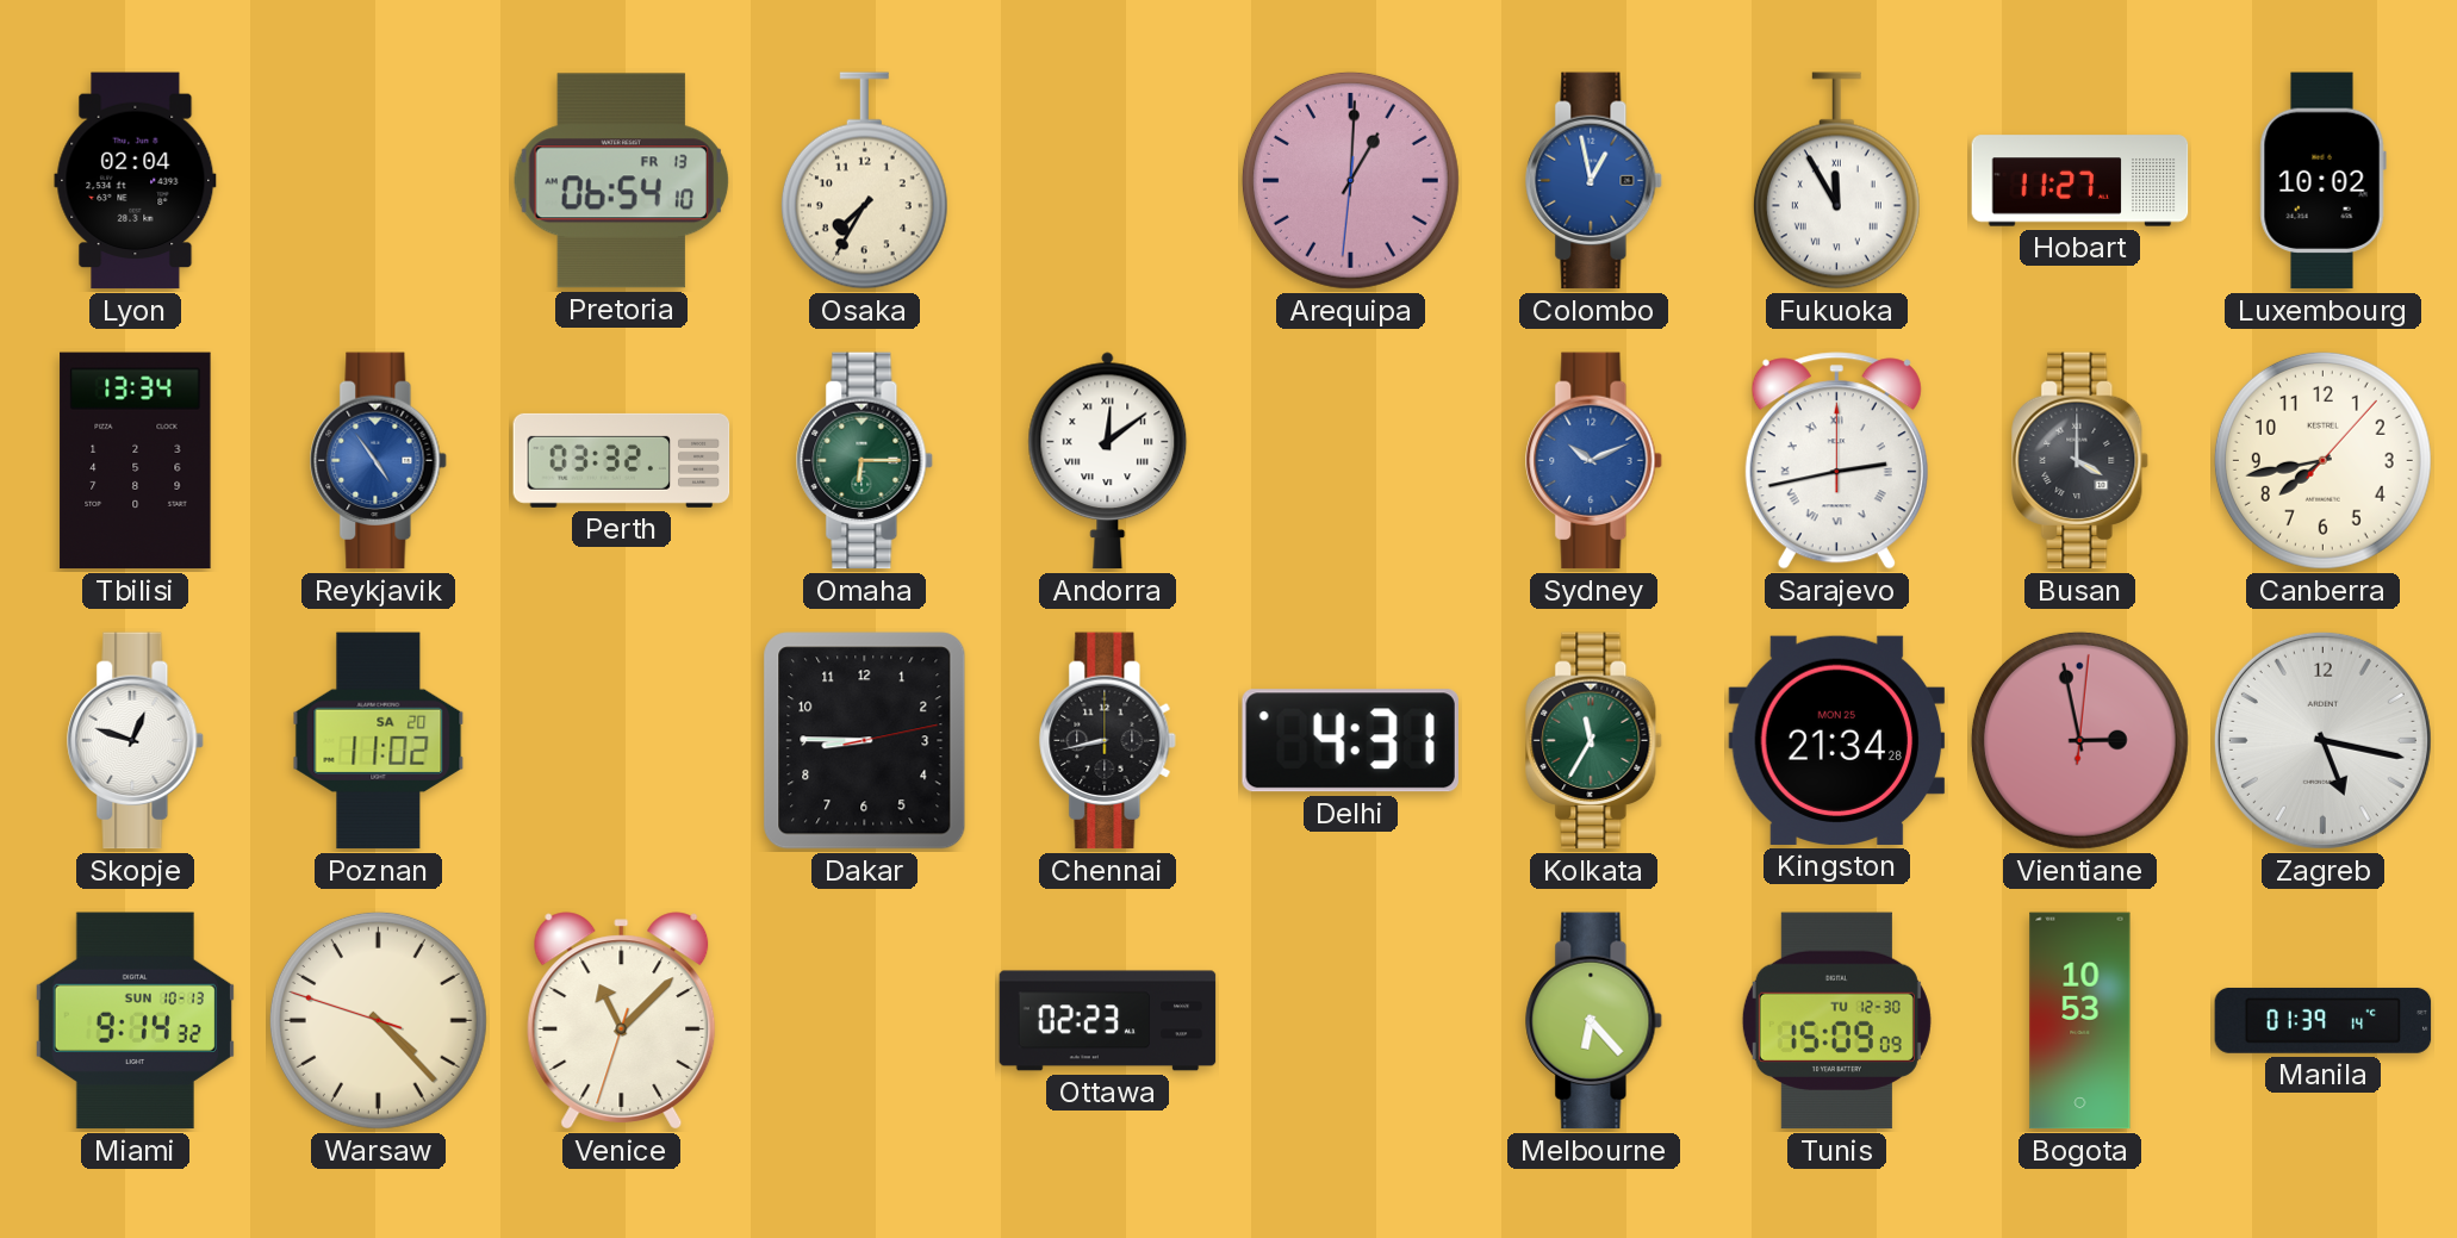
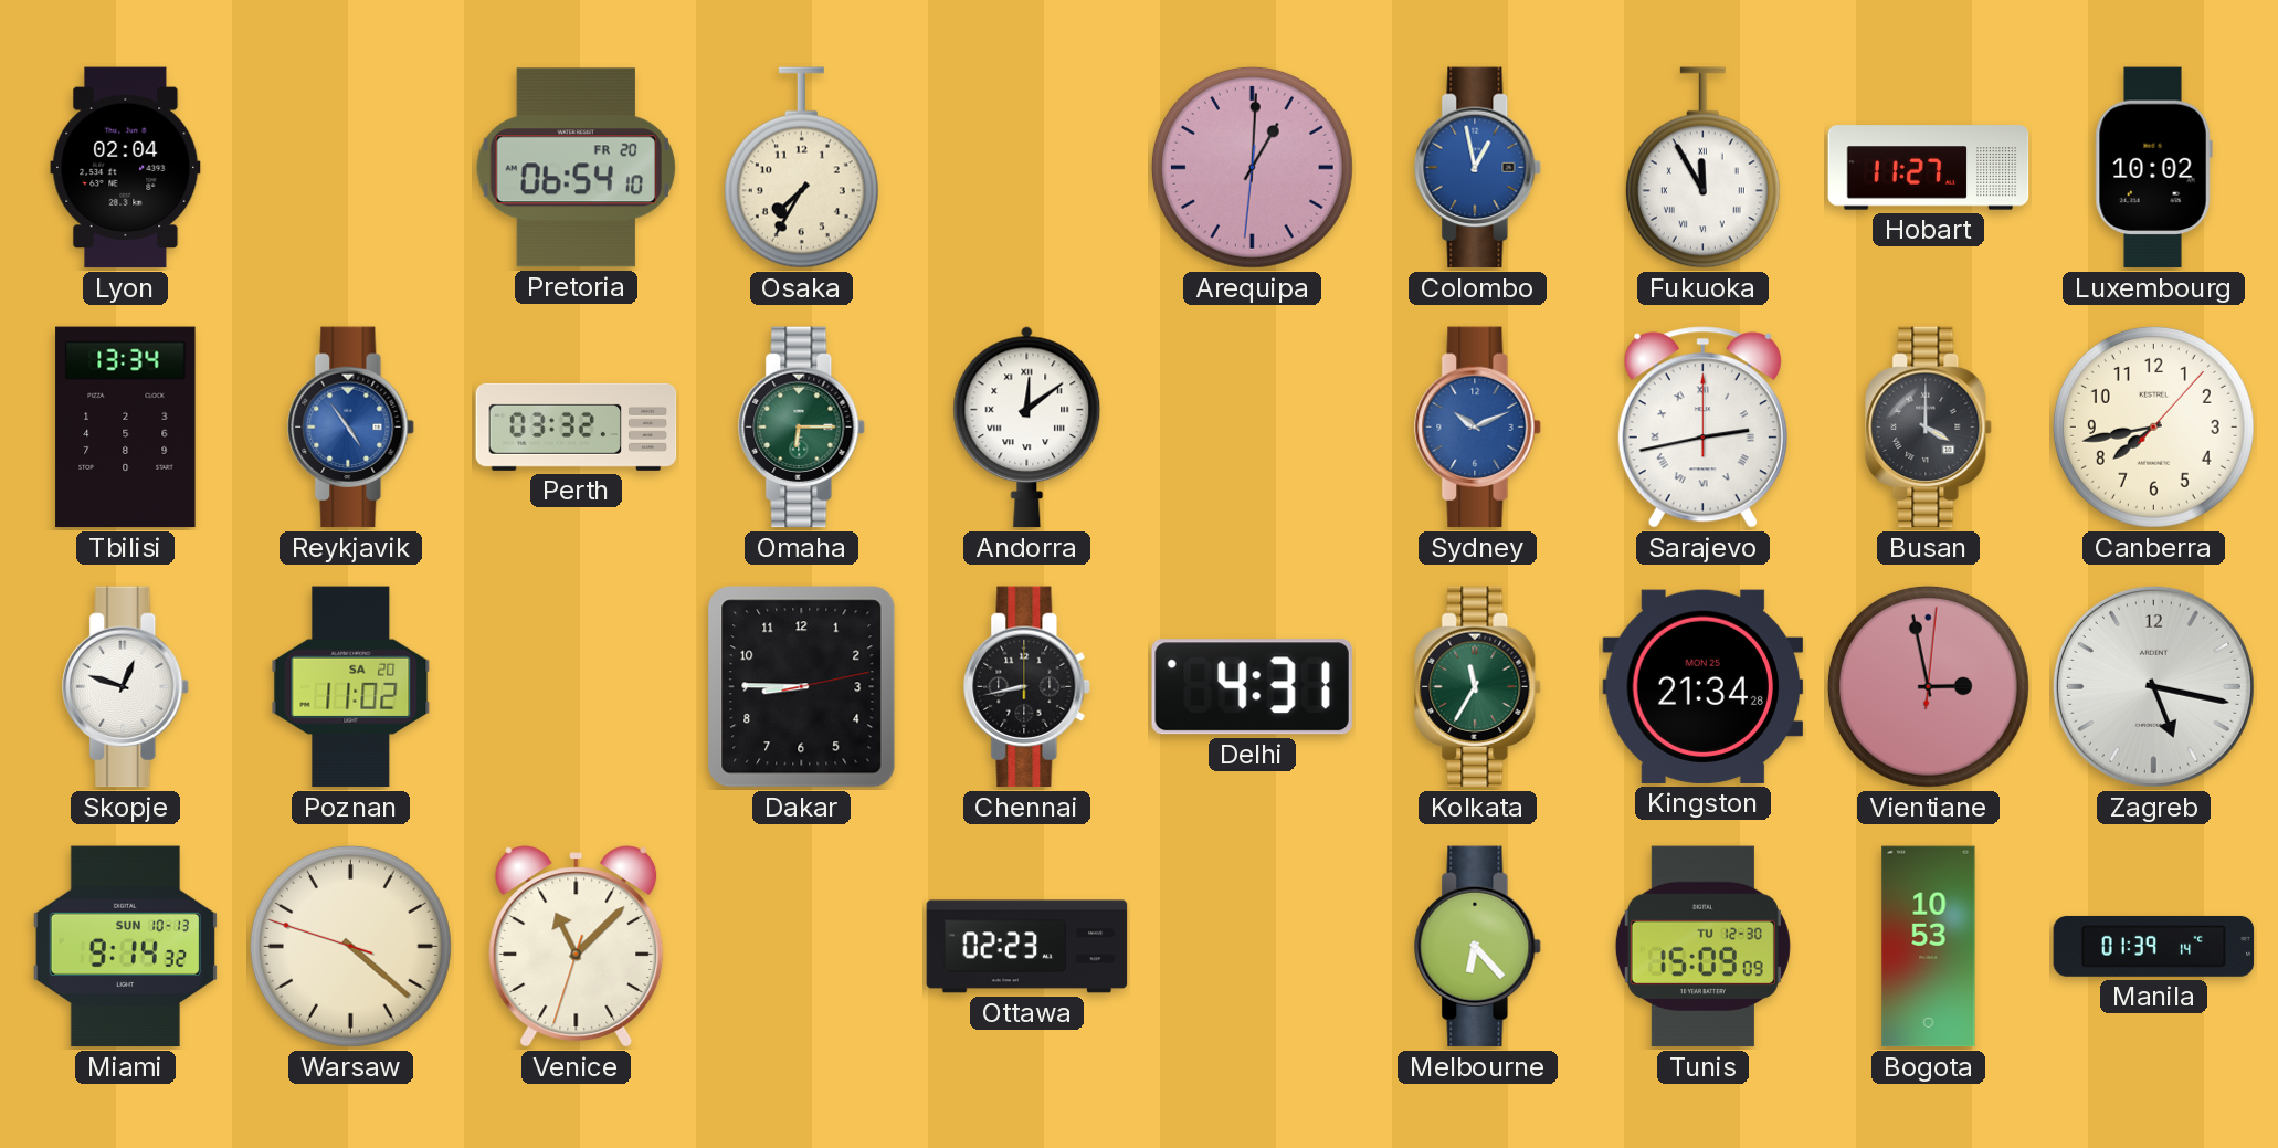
Pretoria date: FR 13 -> FR 20
Warsaw: 4:22 -> 4:21
